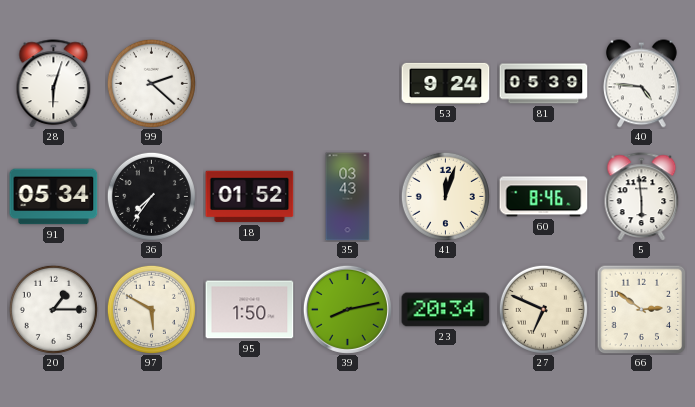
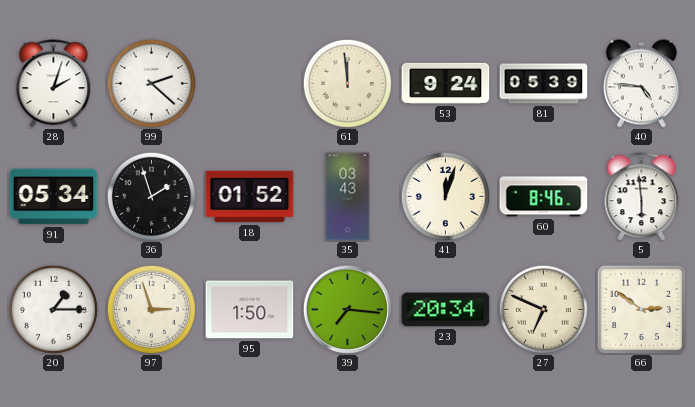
28: 6:03 -> 2:03
61: none -> 11:59
36: 7:36 -> 1:57
97: 5:50 -> 2:57
39: 8:13 -> 7:16
